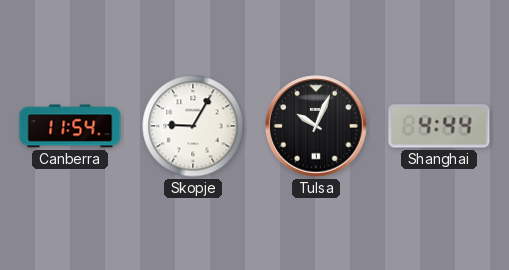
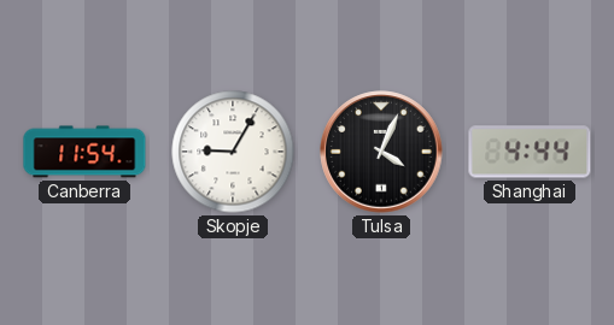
Tulsa: 10:04 -> 4:04
